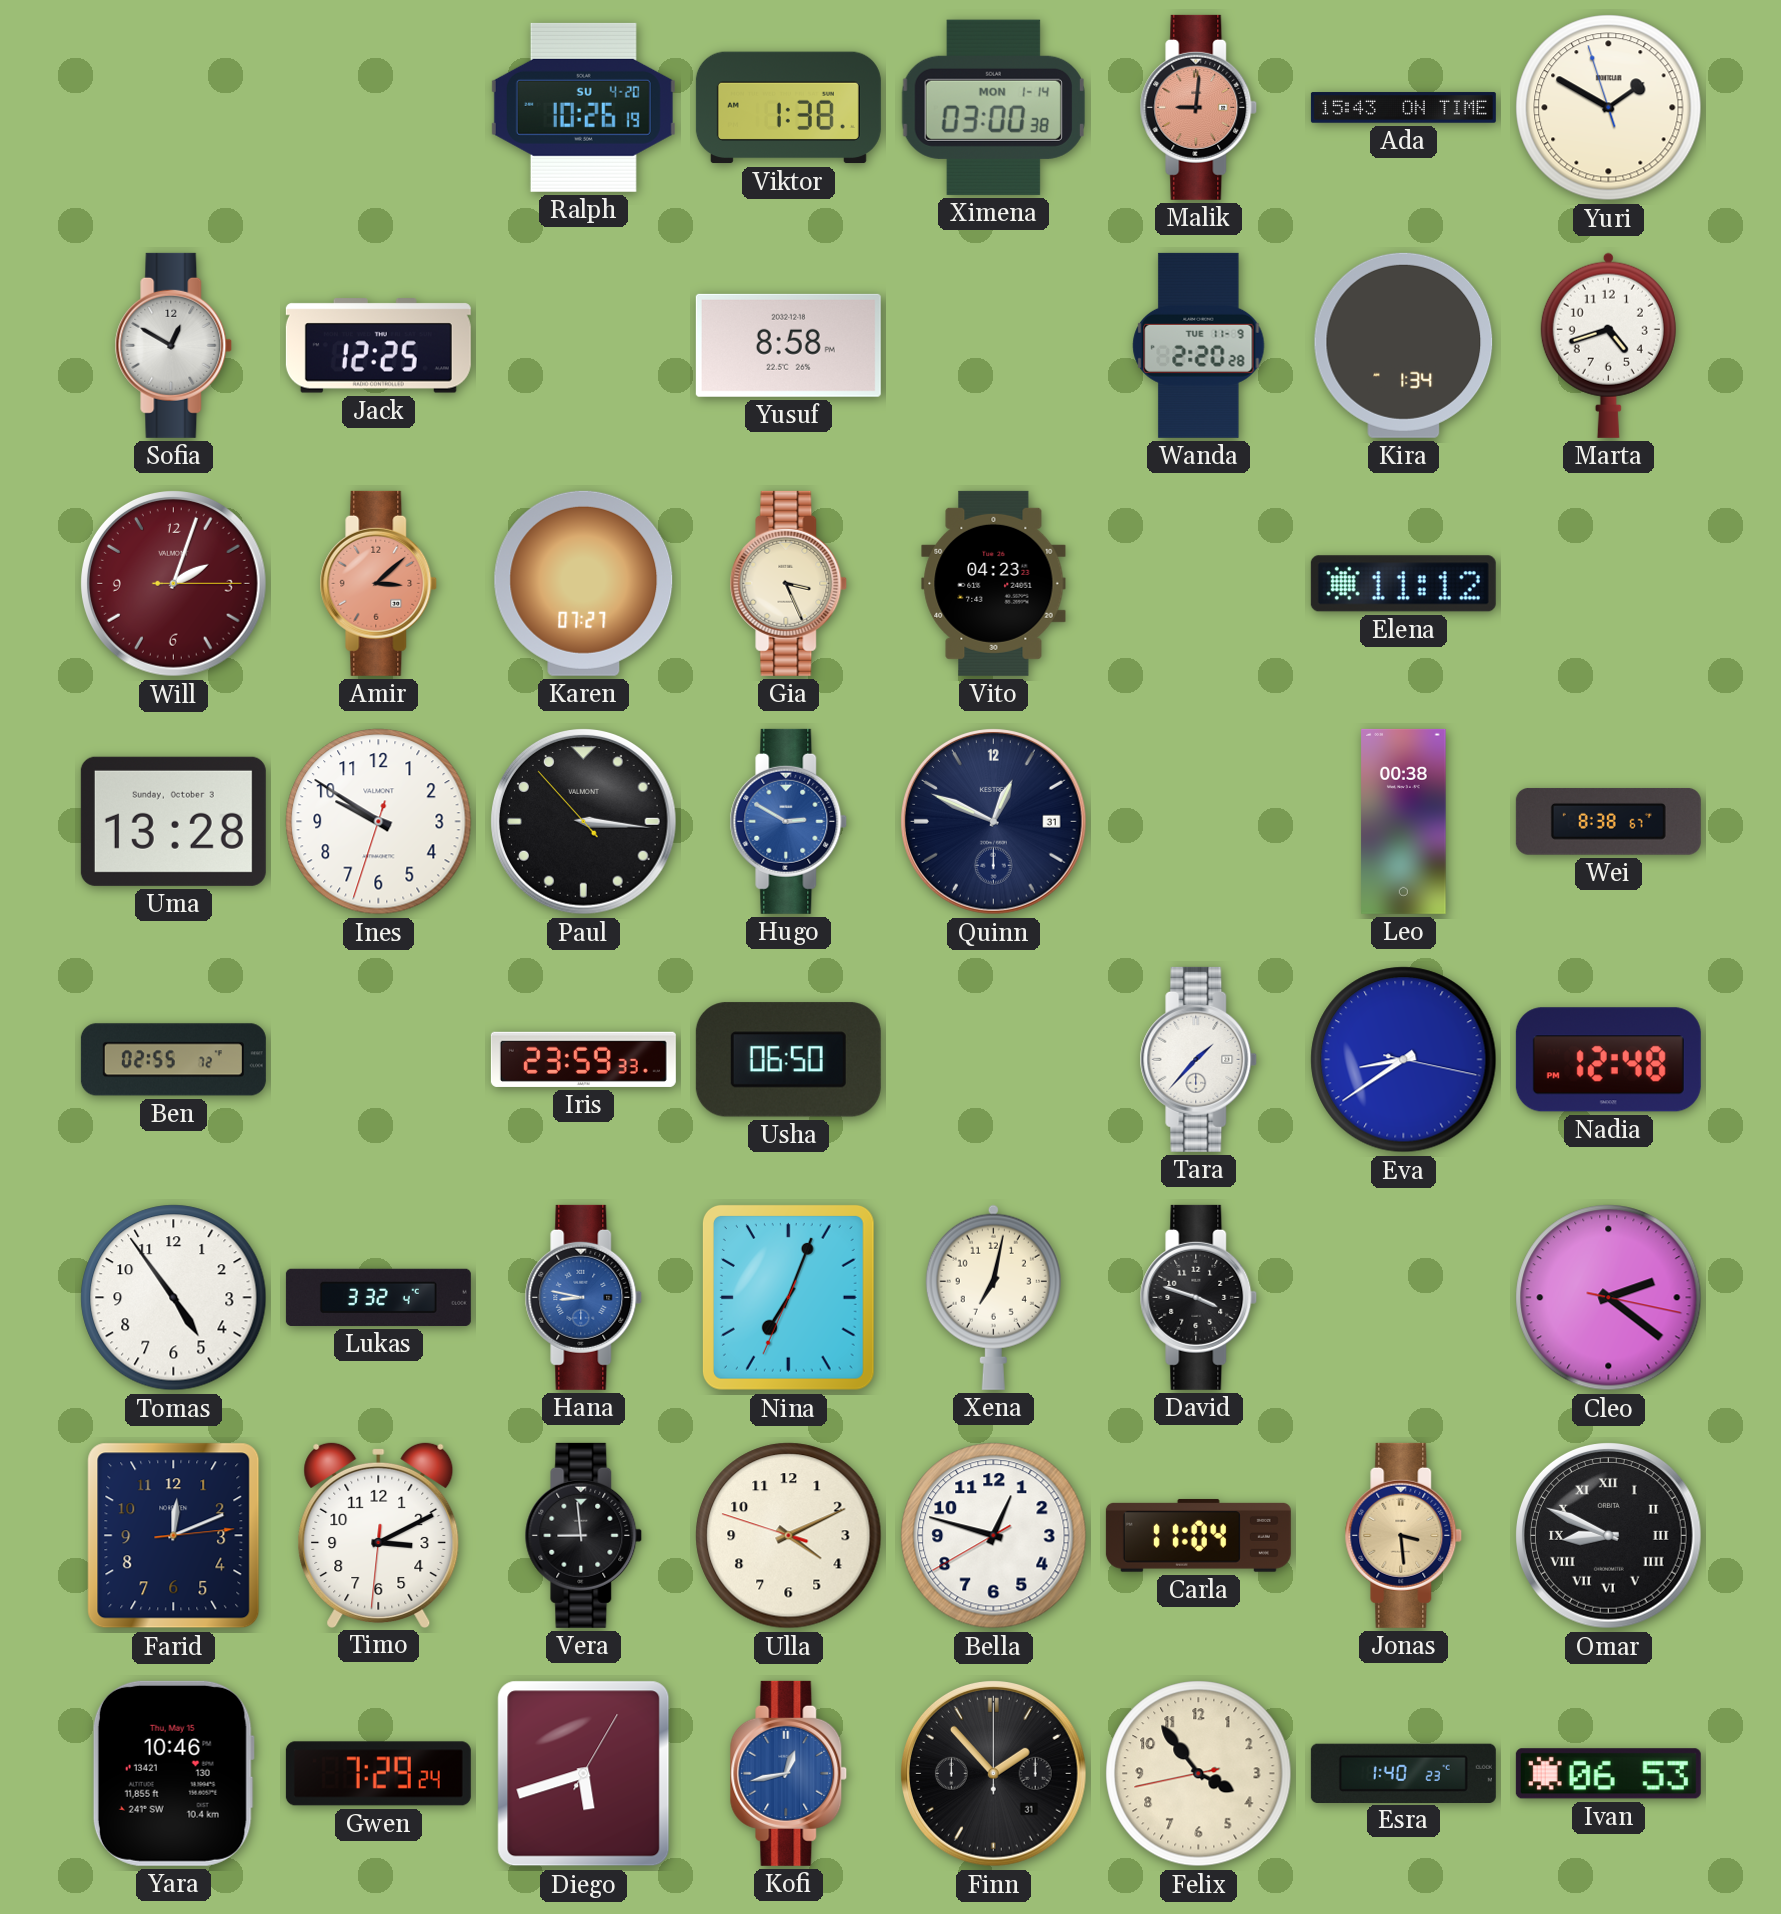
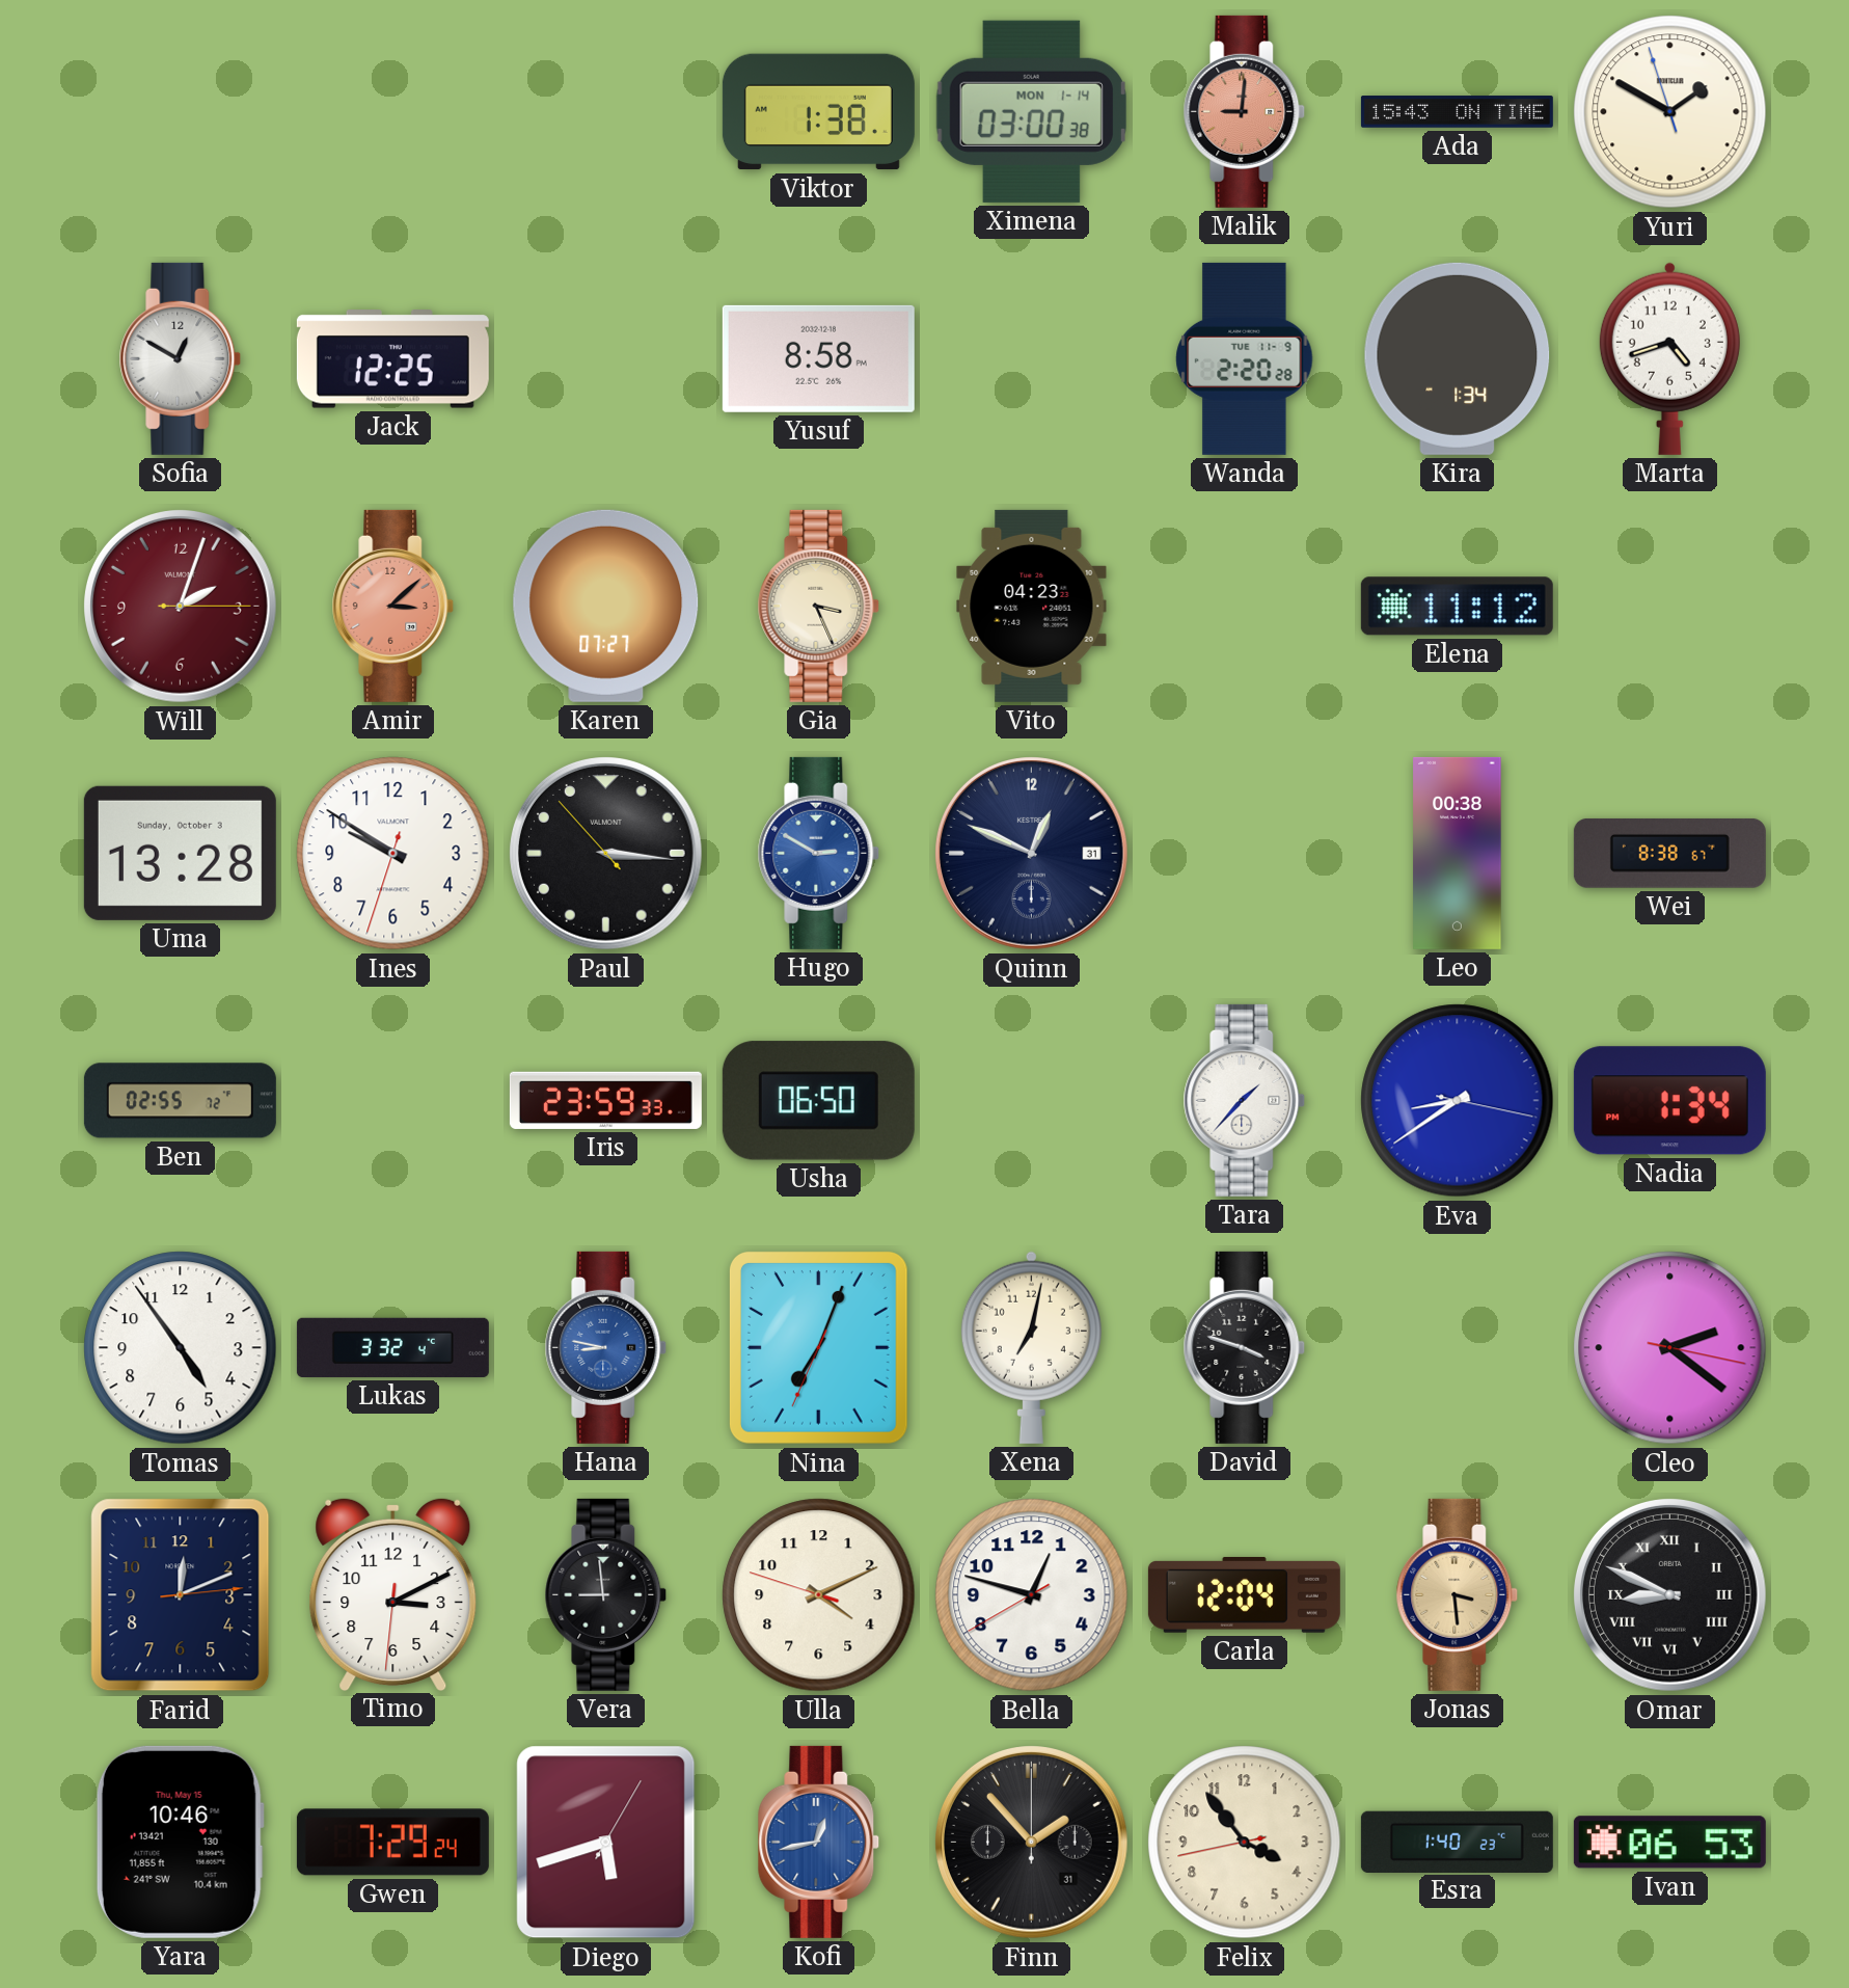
Ralph: 10:26 -> none
Nadia: 12:48 -> 1:34
Carla: 11:04 -> 12:04
